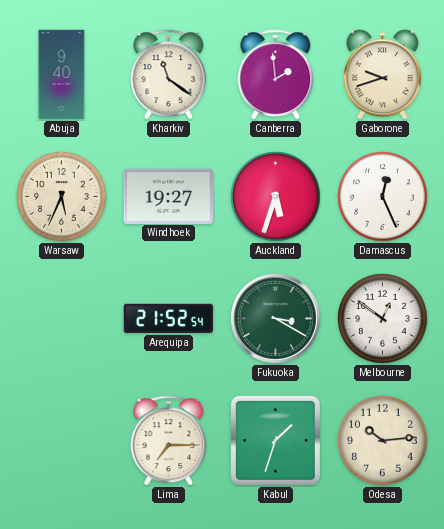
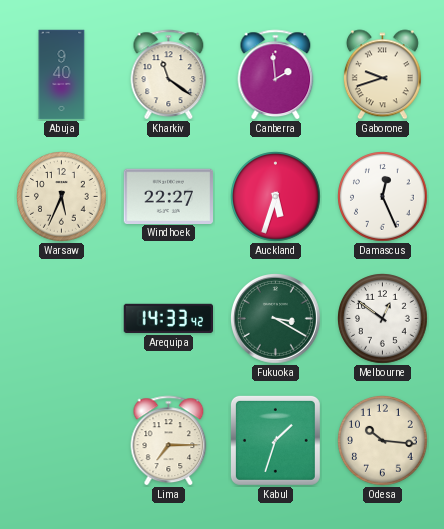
Windhoek: 19:27 -> 22:27
Arequipa: 21:52 -> 14:33
Odesa: 10:14 -> 10:16
